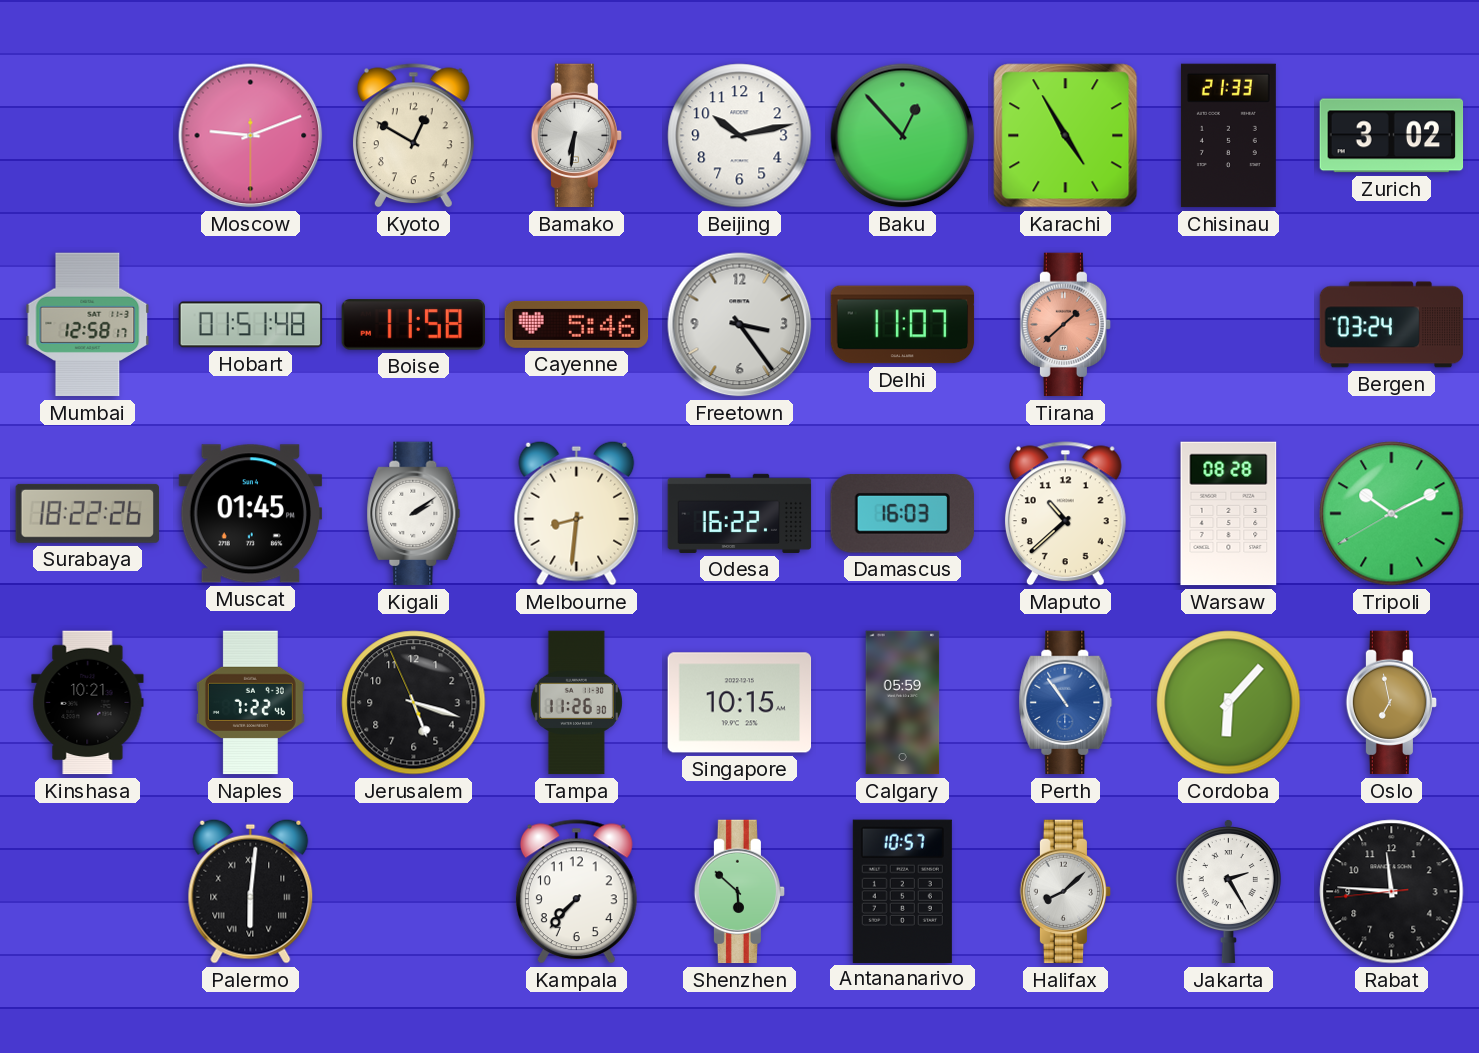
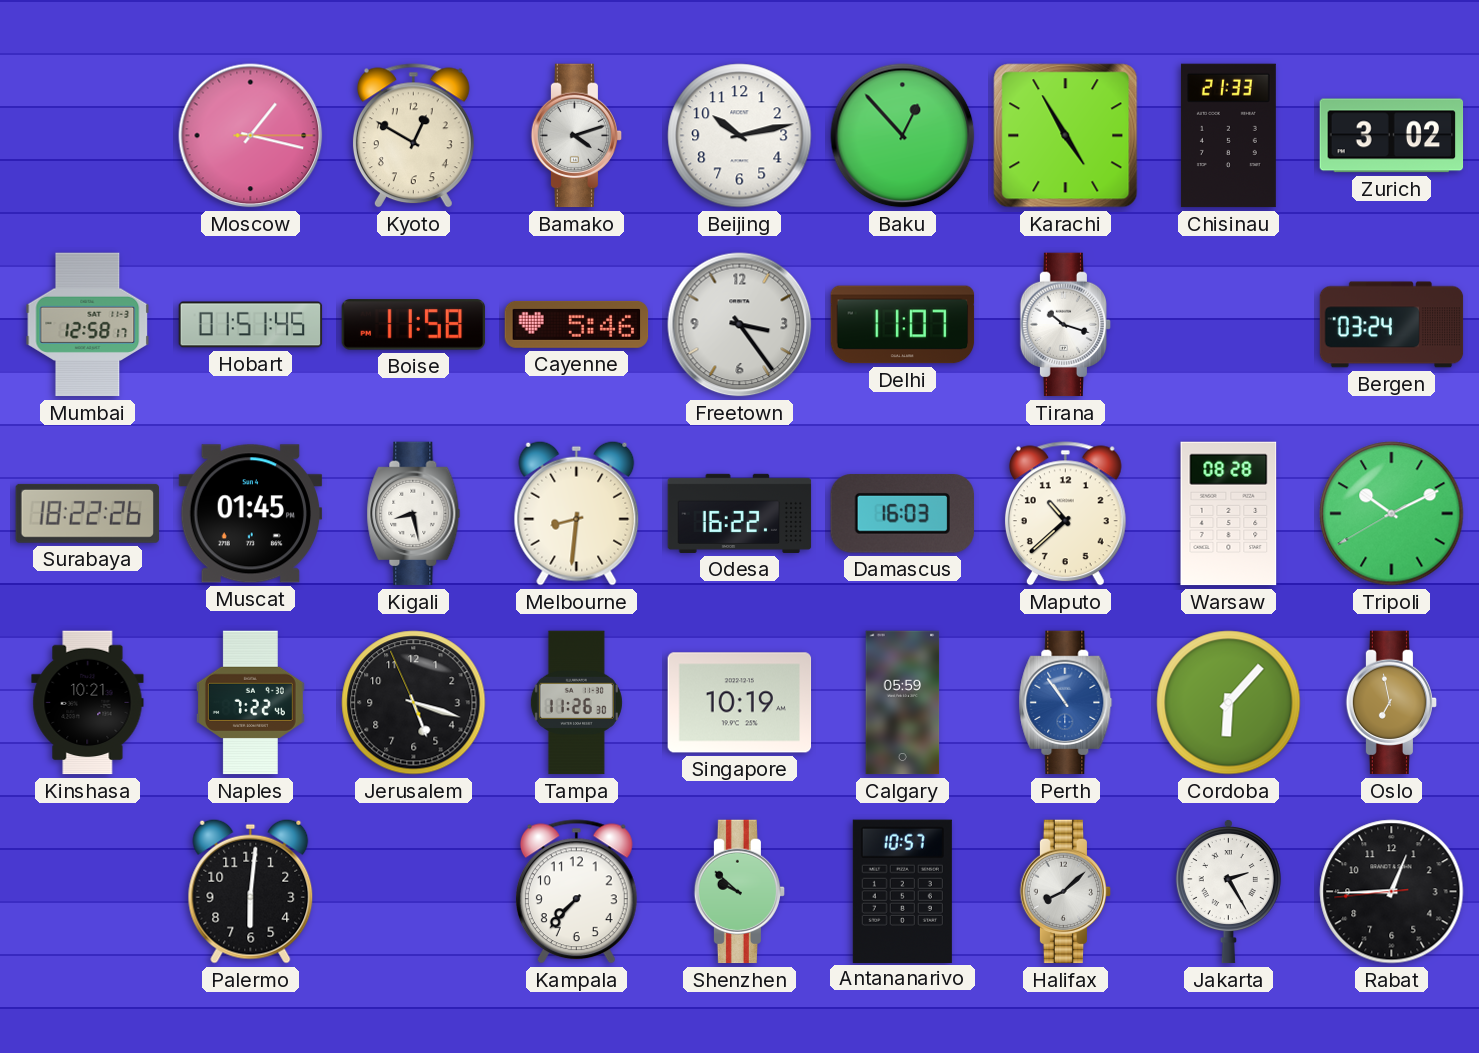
Moscow: 9:11 -> 1:17
Bamako: 6:31 -> 4:12
Hobart: 01:51:48 -> 01:51:45
Tirana: 1:38 -> 10:18
Tirana dial: salmon -> white
Kigali: 2:09 -> 8:28
Singapore: 10:15 -> 10:19
Palermo numerals: Roman -> Arabic
Shenzhen: 5:52 -> 9:52
Rabat: 11:45 -> 12:44
